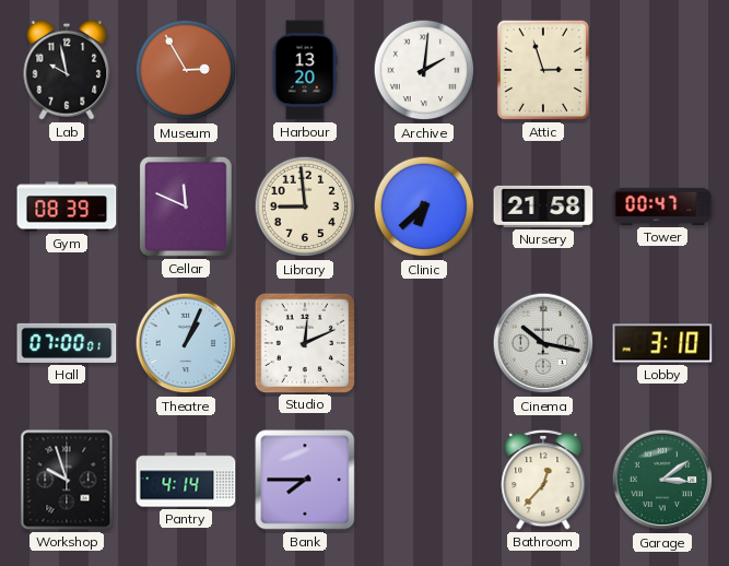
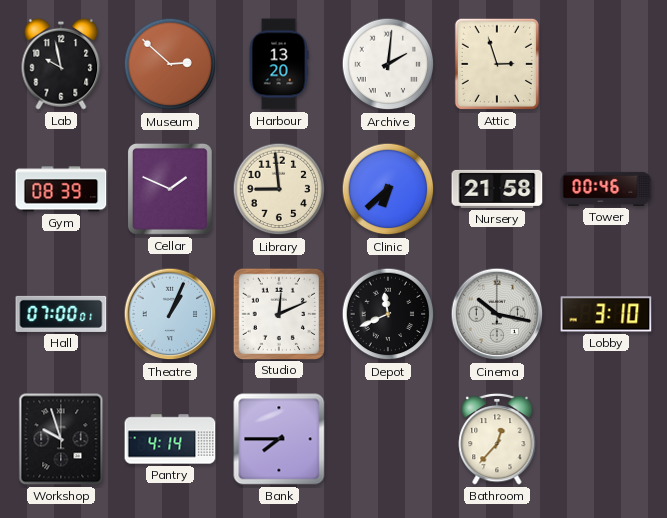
Museum: 2:55 -> 2:52
Cellar: 11:49 -> 1:49
Tower: 00:47 -> 00:46
Depot: none -> 11:41
Garage: 3:09 -> none
